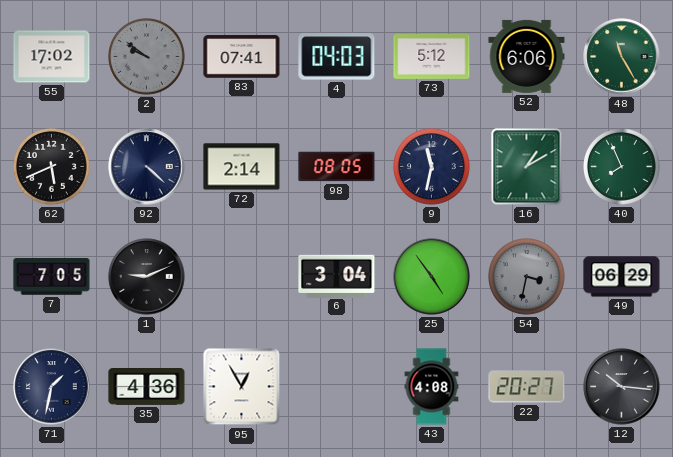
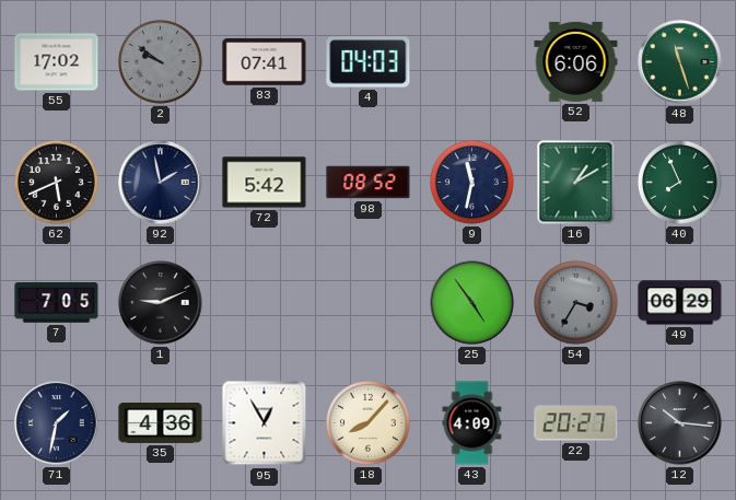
73: 5:12 -> none
48: 11:25 -> 11:27
92: 4:22 -> 1:58
72: 2:14 -> 5:42
98: 08:05 -> 08:52
6: 3:04 -> none
54: 3:32 -> 3:35
18: none -> 8:07
43: 4:08 -> 4:09
